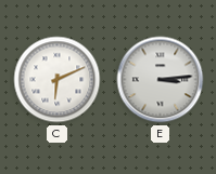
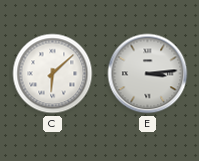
C: 6:11 -> 6:08
